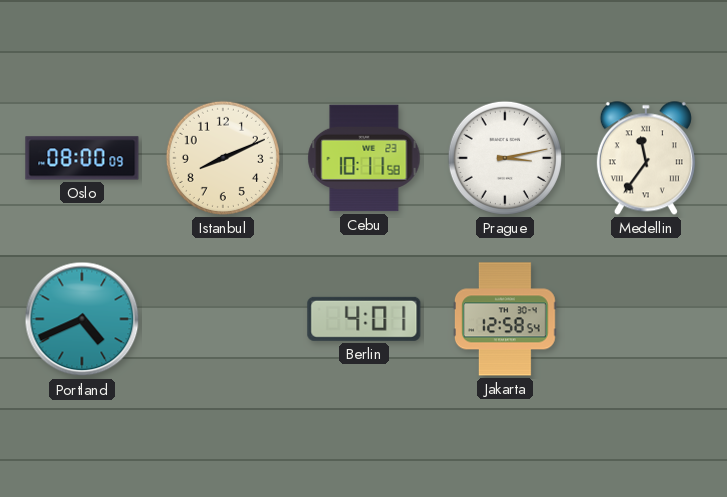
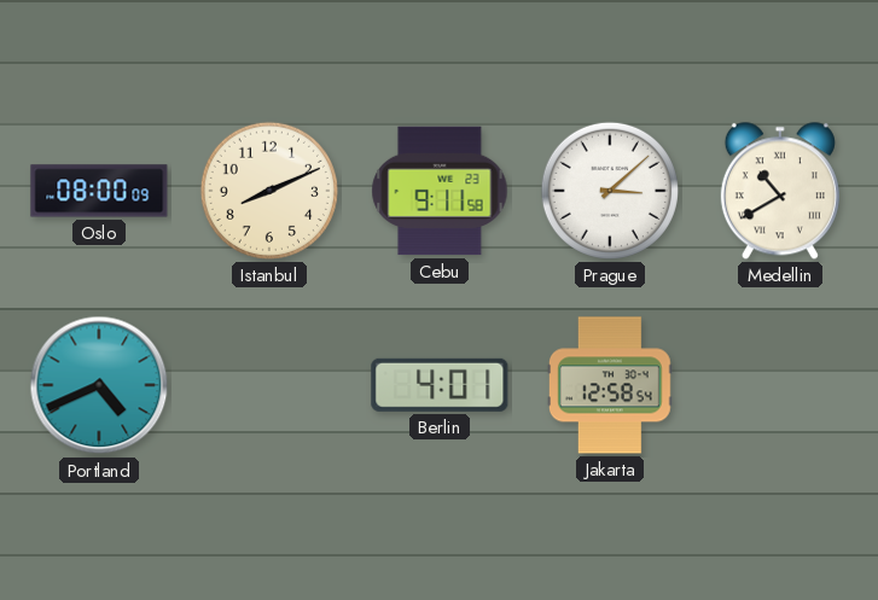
Cebu: 10:11 -> 9:11
Prague: 3:13 -> 3:08
Medellin: 11:36 -> 10:40
